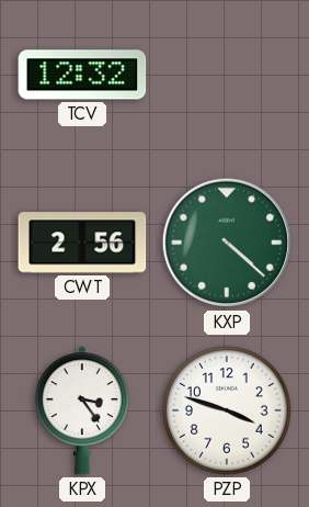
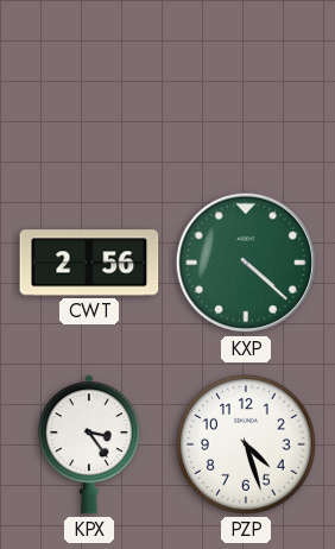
TCV: 12:32 -> none
PZP: 3:48 -> 4:27
